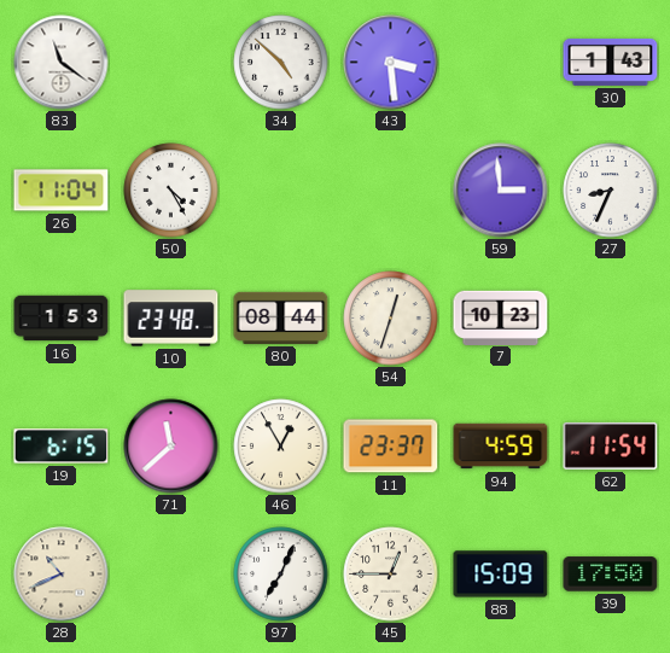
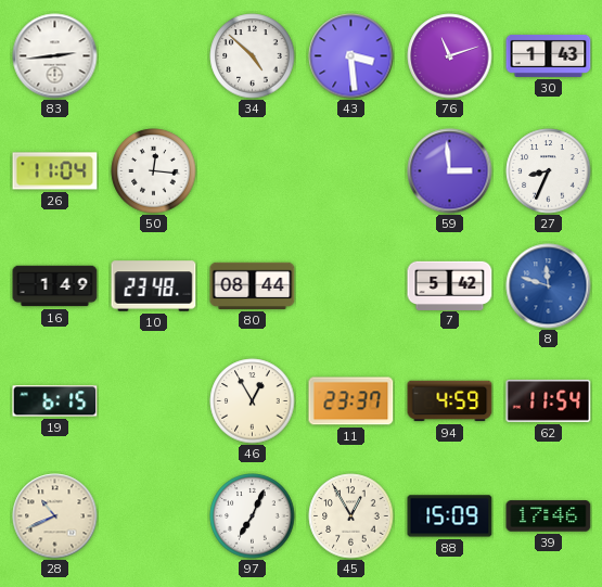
83: 11:21 -> 2:44
76: none -> 11:12
50: 4:25 -> 12:16
16: 1:53 -> 1:49
54: 12:33 -> none
7: 10:23 -> 5:42
8: none -> 11:48
71: 11:38 -> none
45: 12:45 -> 12:55
39: 17:50 -> 17:46
